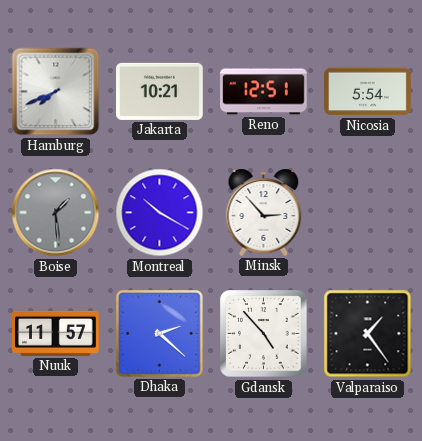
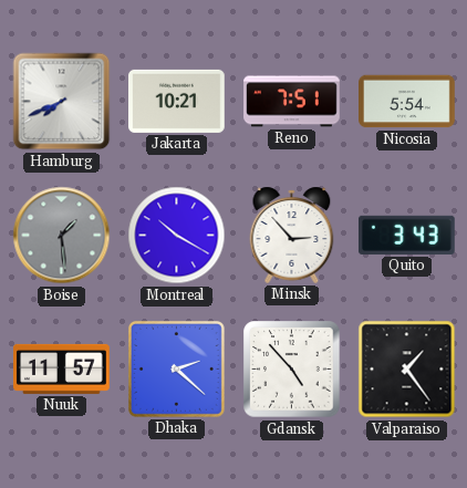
Reno: 12:51 -> 7:51
Quito: none -> 3:43
